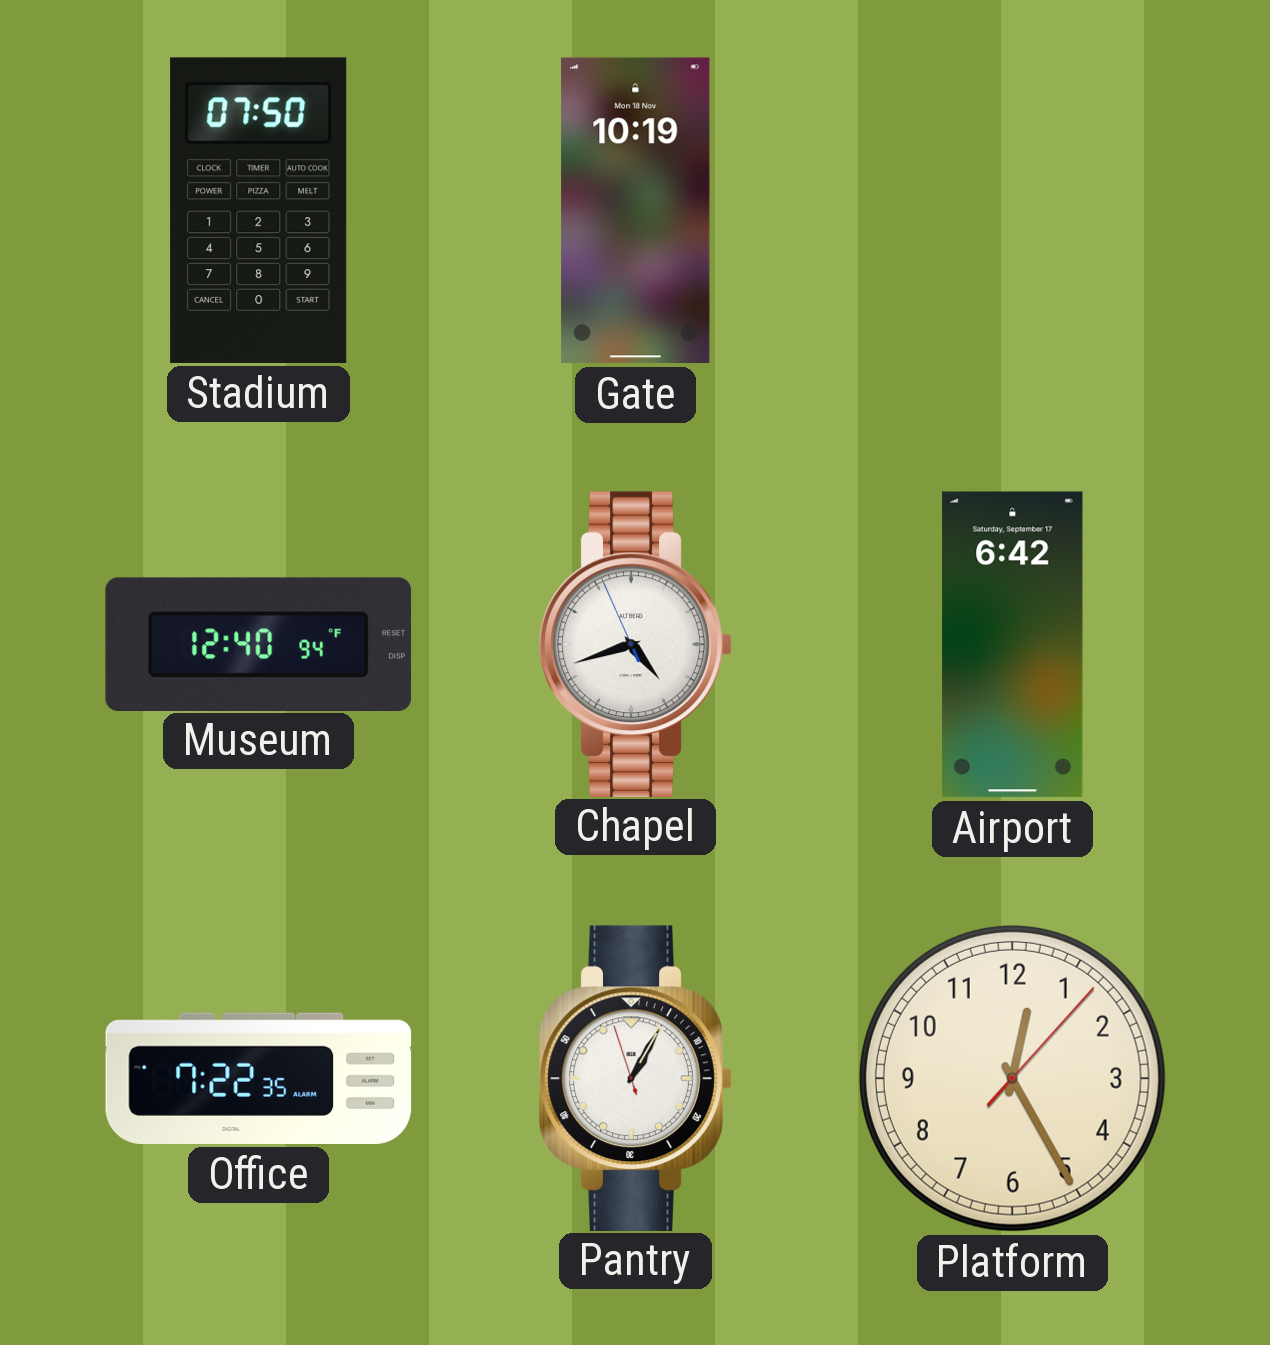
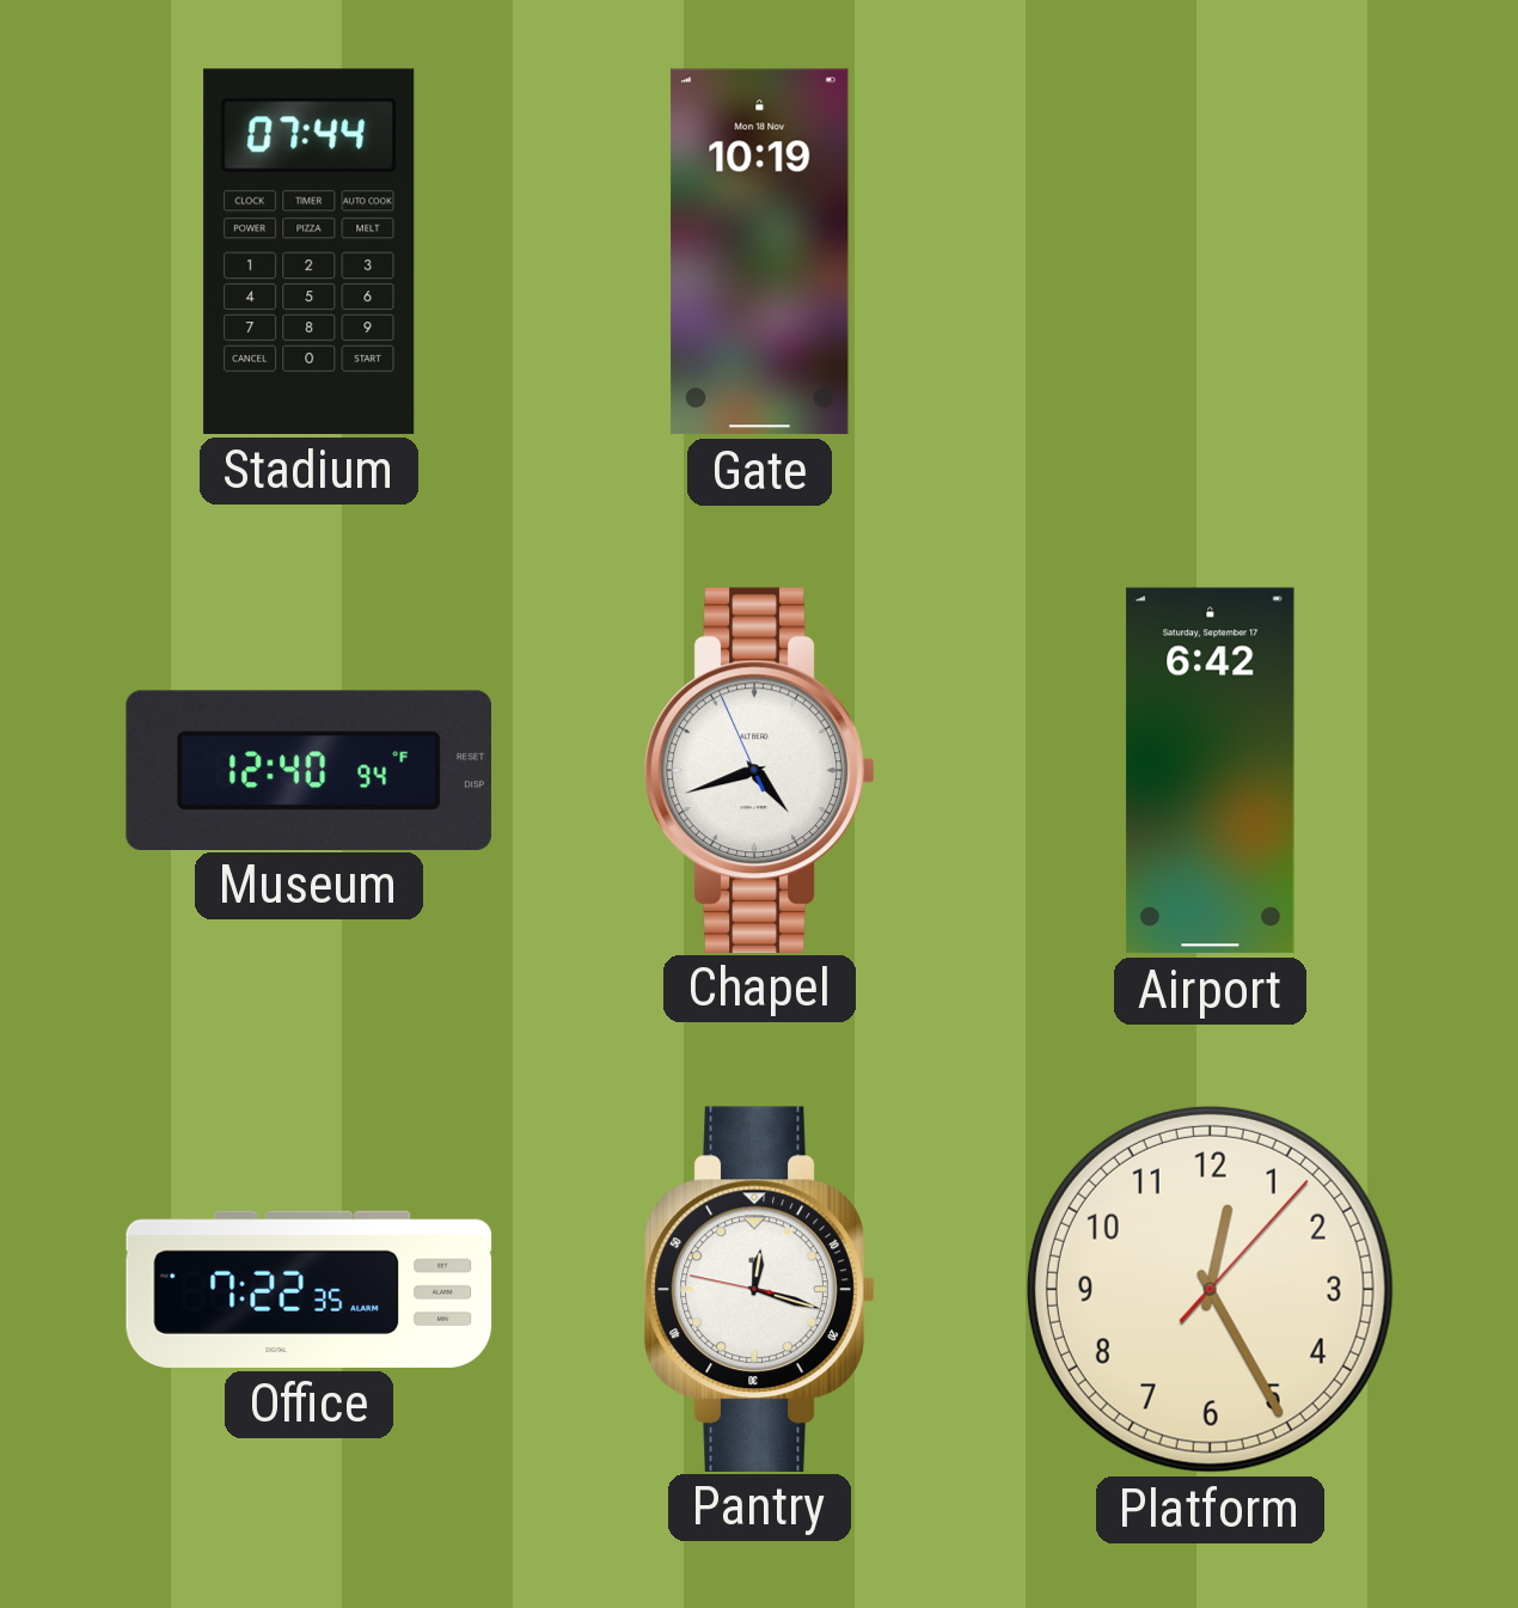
Stadium: 07:50 -> 07:44
Pantry: 1:04 -> 12:17
